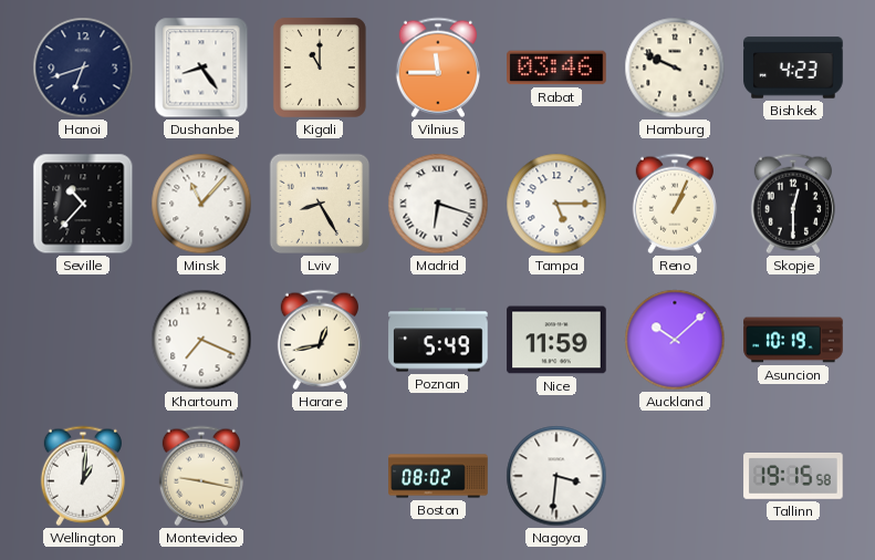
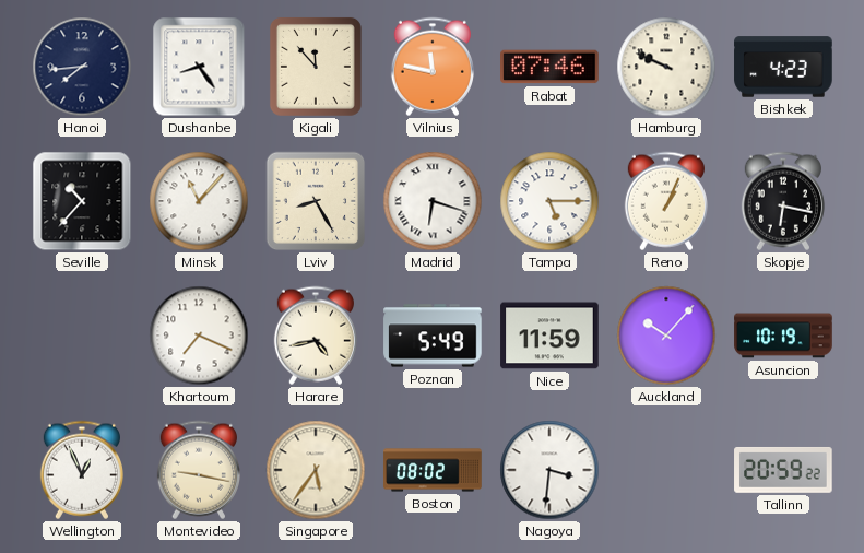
Hanoi: 6:42 -> 7:44
Kigali: 11:00 -> 11:53
Vilnius: 11:45 -> 11:47
Rabat: 03:46 -> 07:46
Skopje: 12:30 -> 6:17
Harare: 12:43 -> 4:43
Auckland: 10:08 -> 10:07
Wellington: 1:01 -> 12:56
Singapore: none -> 5:36
Tallinn: 19:15 -> 20:59
